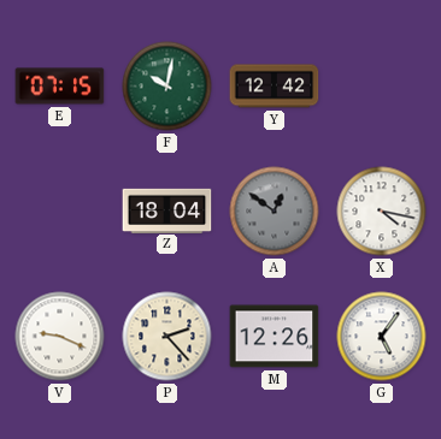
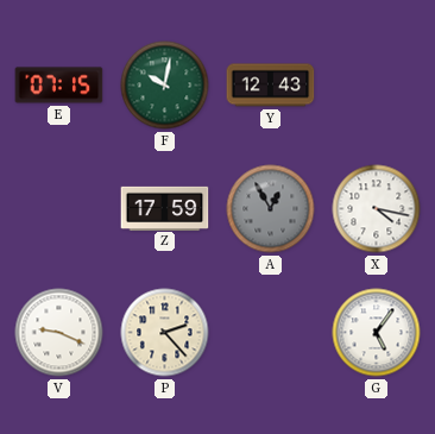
Y: 12:42 -> 12:43
Z: 18:04 -> 17:59
A: 12:51 -> 12:55
M: 12:26 -> none
